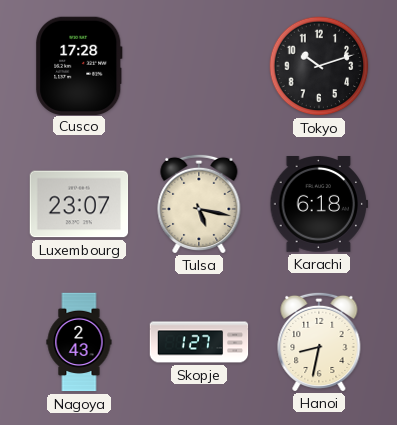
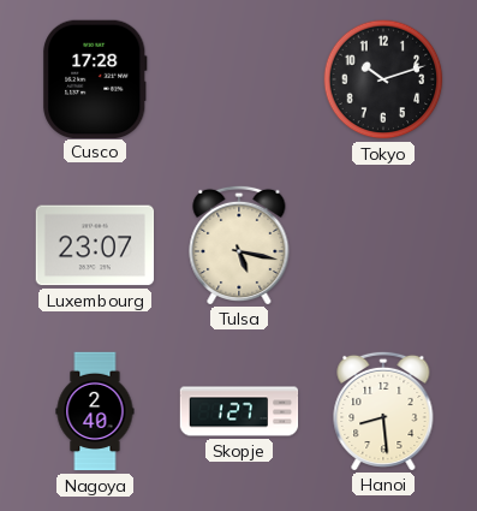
Karachi: 6:18 -> none
Nagoya: 2:43 -> 2:40
Hanoi: 8:32 -> 8:29
